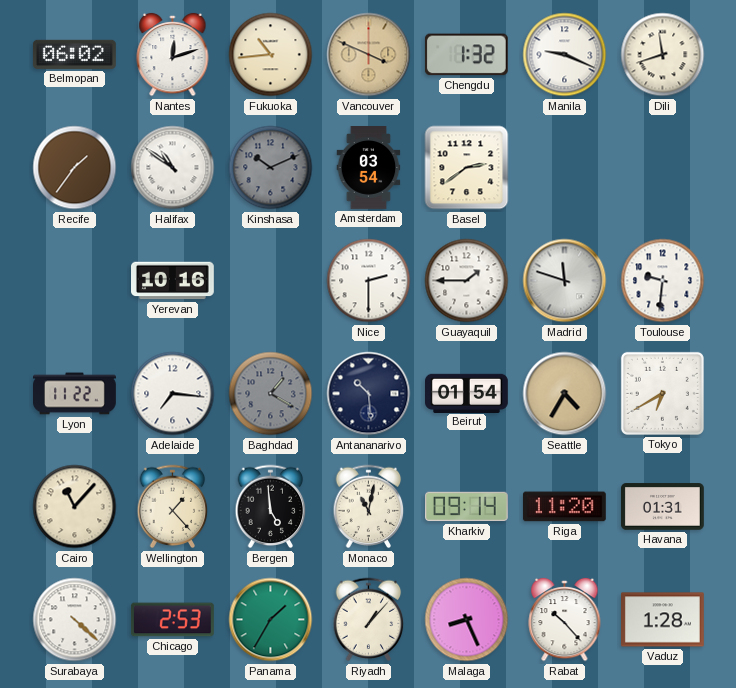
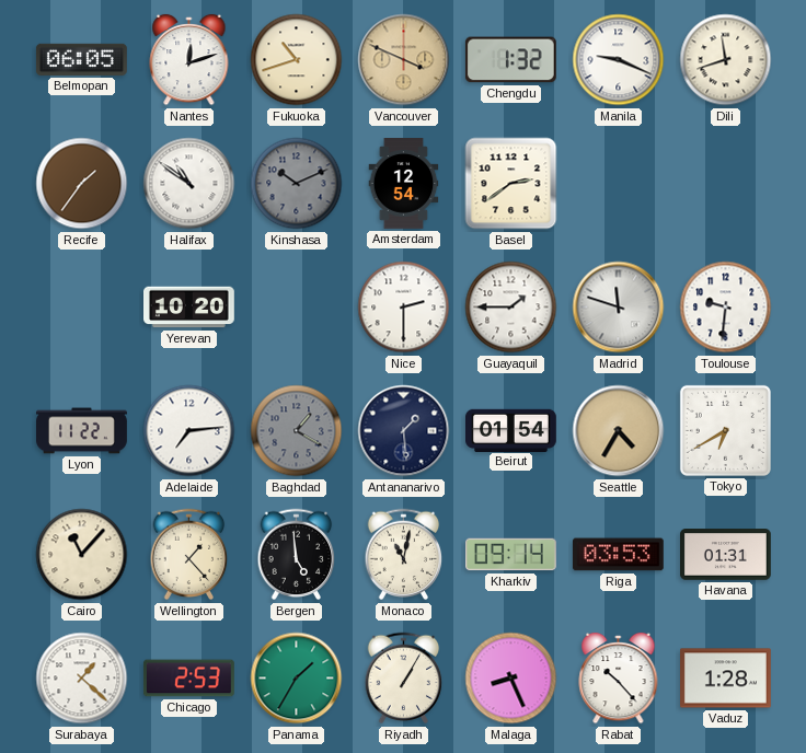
Belmopan: 06:02 -> 06:05
Fukuoka: 10:44 -> 10:42
Amsterdam: 03:54 -> 12:54
Yerevan: 10:16 -> 10:20
Adelaide: 7:16 -> 7:14
Antananarivo: 10:29 -> 1:29
Riga: 11:20 -> 03:53
Surabaya: 4:22 -> 1:22
Riyadh: 1:07 -> 1:05
